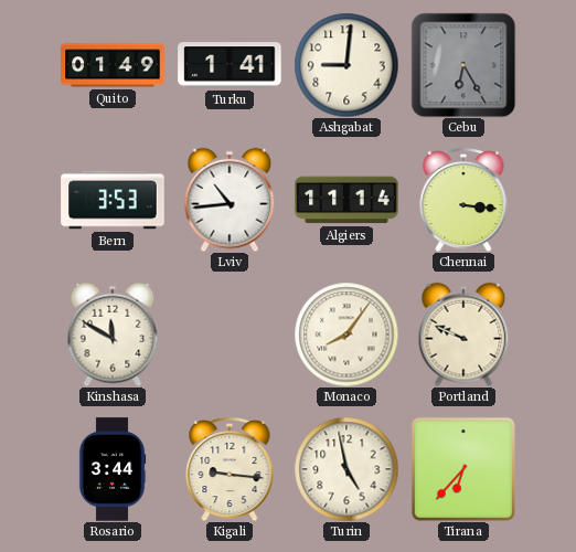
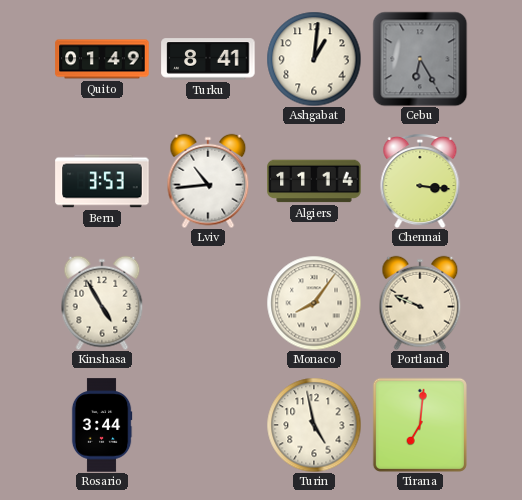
Turku: 1:41 -> 8:41
Ashgabat: 9:01 -> 1:01
Kinshasa: 11:50 -> 4:55
Kigali: 9:16 -> none
Tirana: 6:37 -> 7:01
